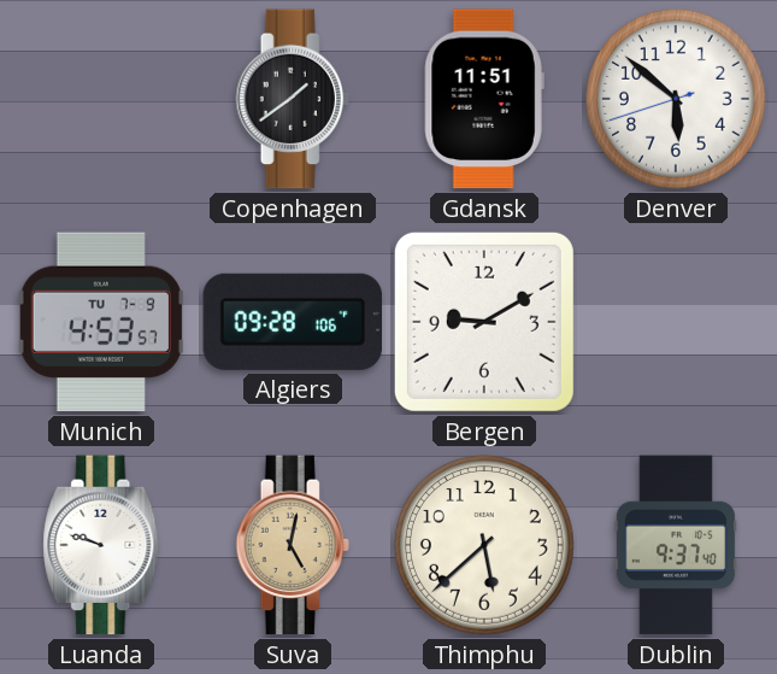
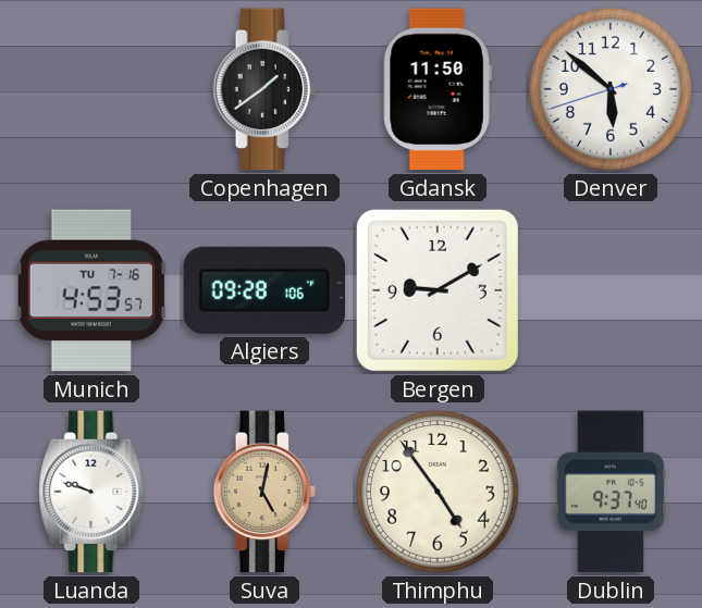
Gdansk: 11:51 -> 11:50
Munich date: TU 7-9 -> TU 7-16
Thimphu: 5:38 -> 4:54
